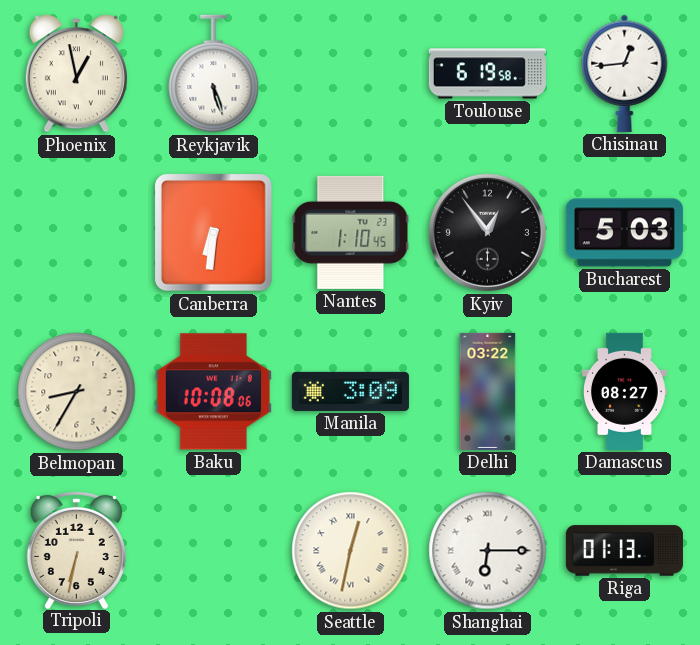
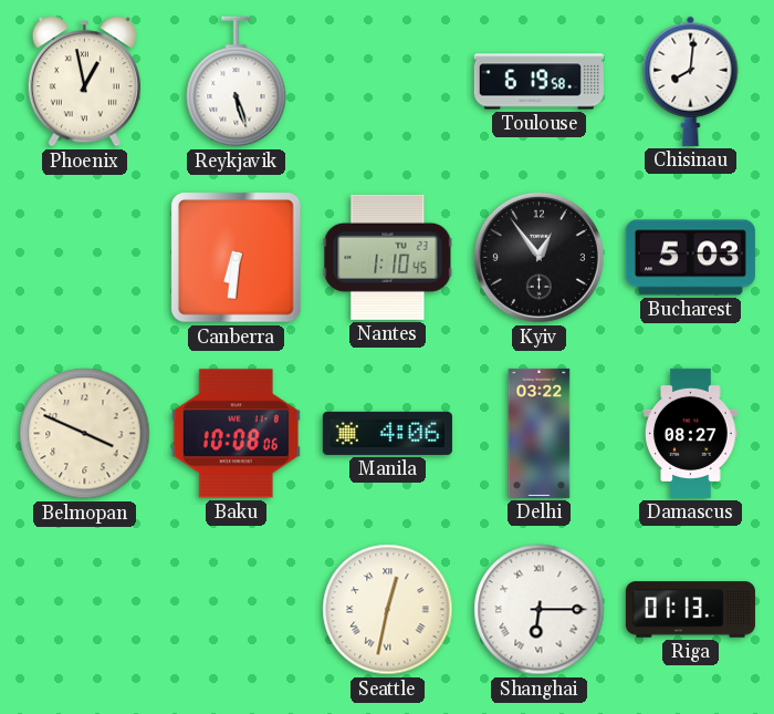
Chisinau: 12:44 -> 8:01
Belmopan: 8:35 -> 3:49
Manila: 3:09 -> 4:06
Tripoli: 6:32 -> none
